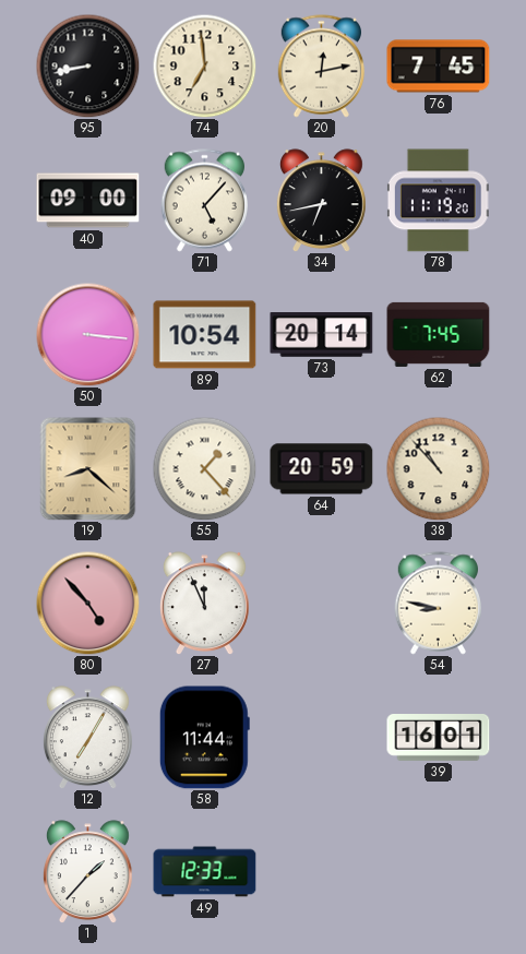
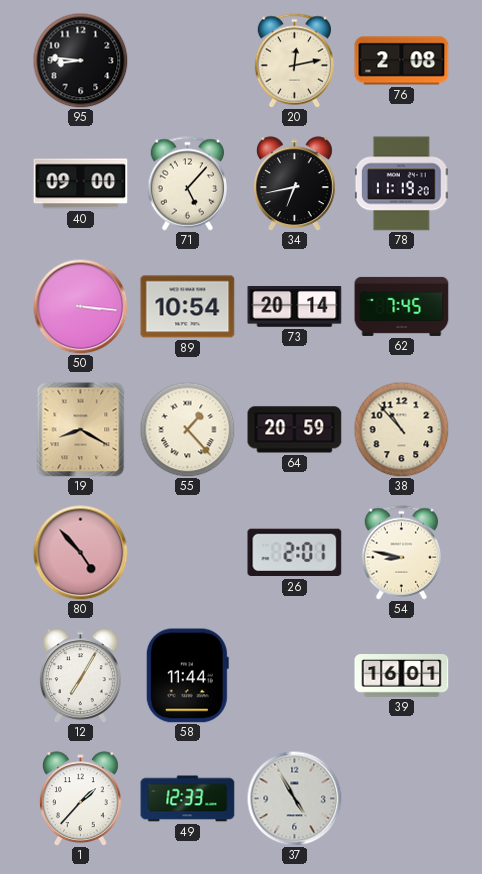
95: 8:43 -> 8:46
74: 6:59 -> none
76: 7:45 -> 2:08
19: 8:22 -> 8:20
27: 11:56 -> none
26: none -> 2:01
37: none -> 4:55
